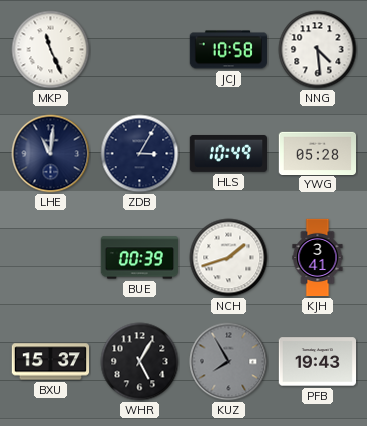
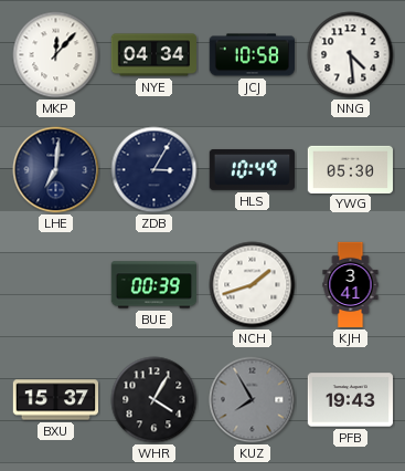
MKP: 11:26 -> 12:07
NYE: none -> 04:34
LHE: 11:01 -> 7:01
YWG: 05:28 -> 05:30
WHR: 5:05 -> 4:05
